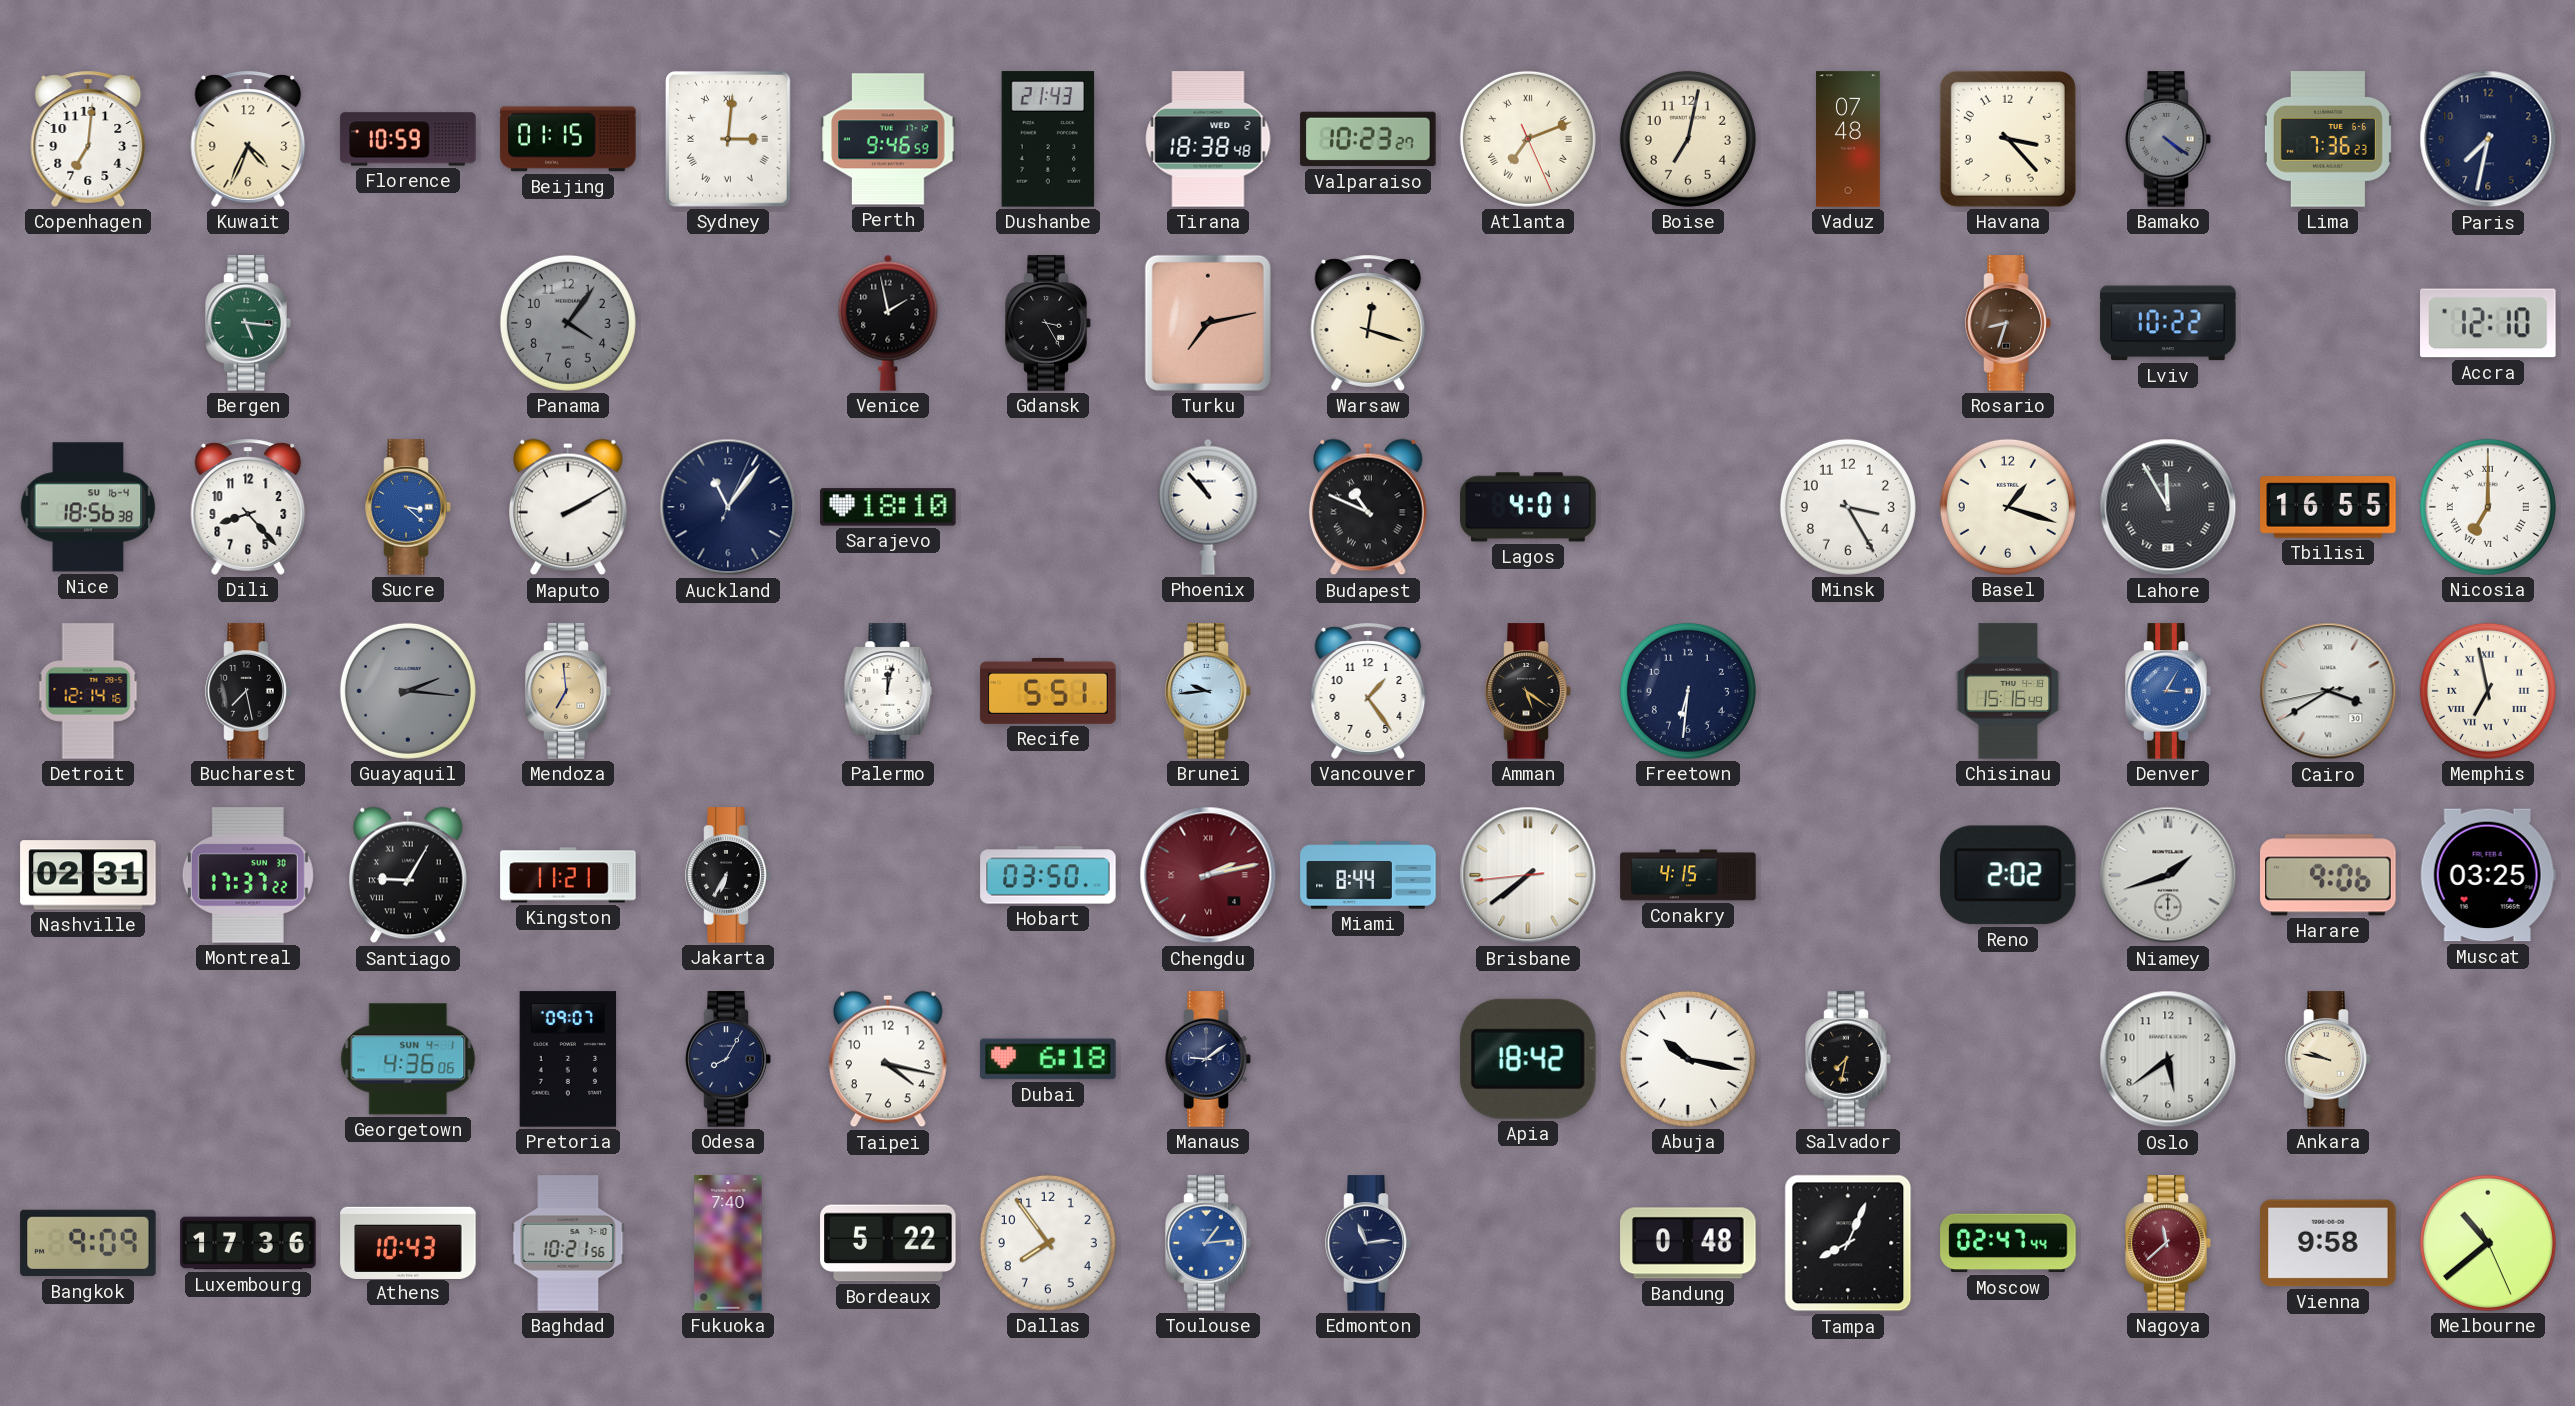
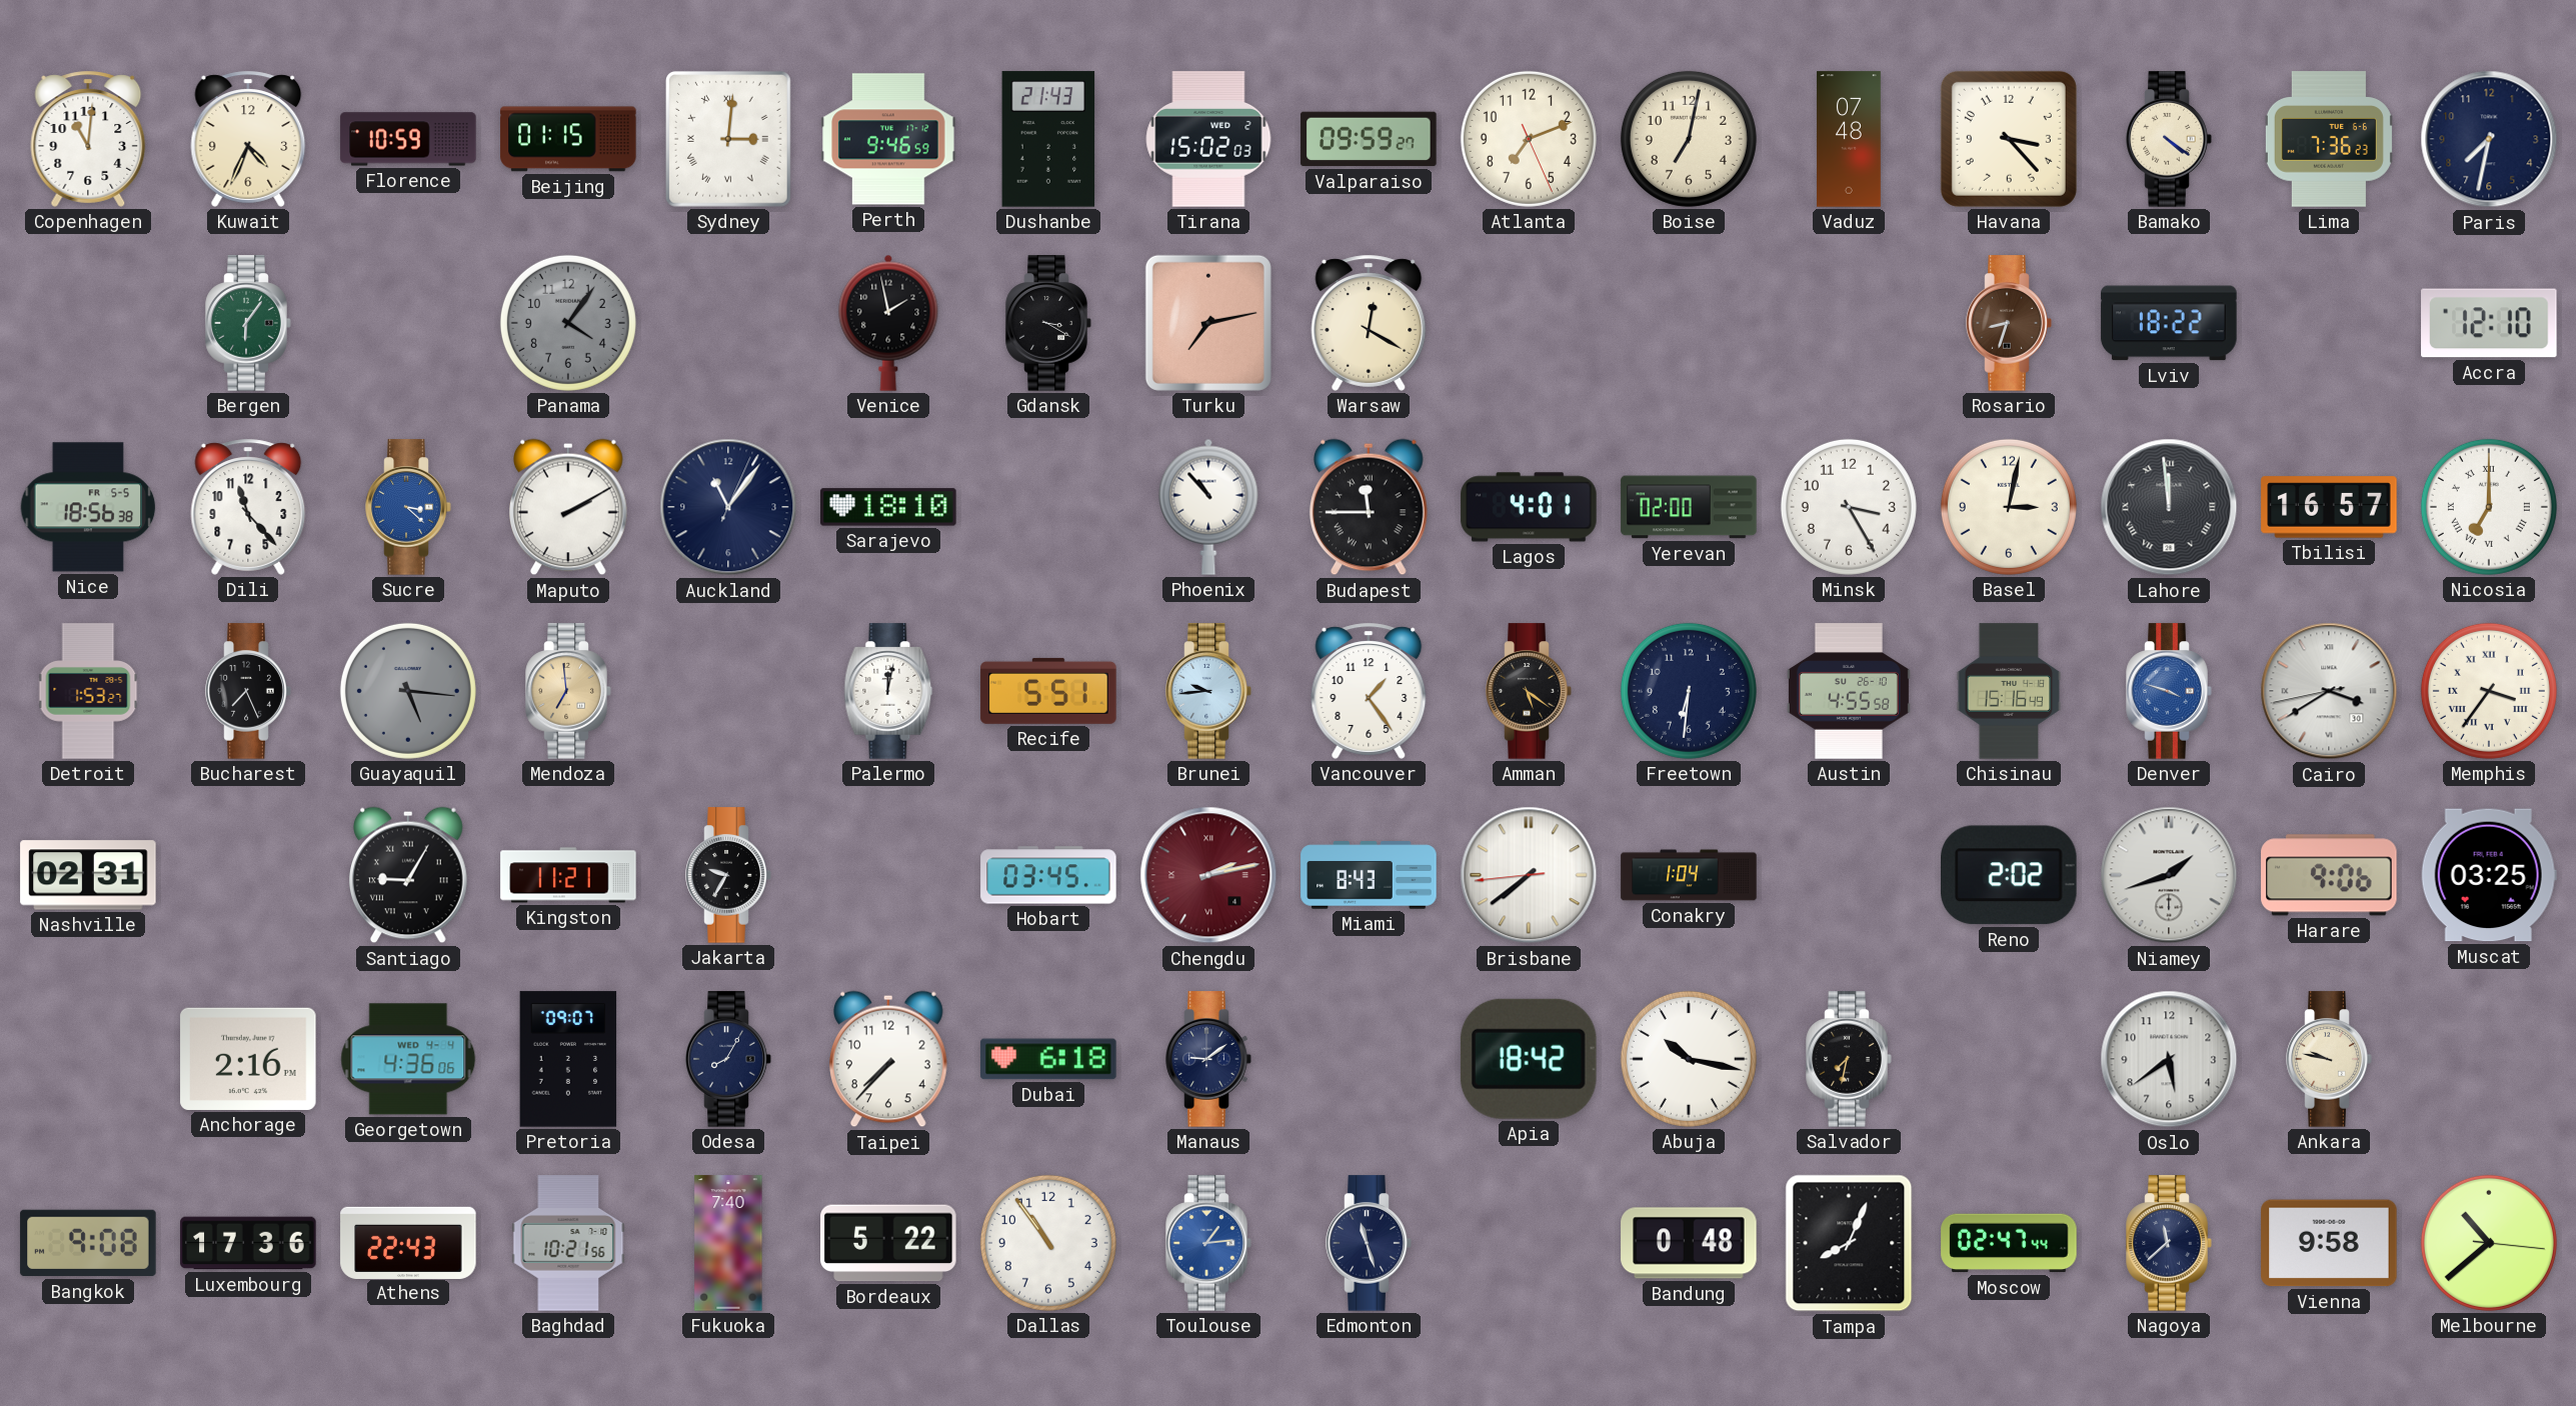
Copenhagen: 7:01 -> 11:01
Tirana: 18:38 -> 15:02
Valparaiso: 10:23 -> 09:59
Atlanta numerals: Roman -> Arabic
Bamako dial: grey -> cream
Bergen: 5:16 -> 6:06
Gdansk: 3:25 -> 3:20
Warsaw: 12:18 -> 12:20
Lviv: 10:22 -> 18:22
Nice date: SU 16-4 -> FR 5-5
Dili: 8:23 -> 11:23
Budapest: 10:49 -> 11:45
Yerevan: none -> 02:00
Basel: 1:18 -> 3:02
Lahore: 11:55 -> 11:59
Tbilisi: 16:55 -> 16:57
Detroit: 12:14 -> 1:53
Bucharest: 7:28 -> 7:26
Guayaquil: 2:16 -> 5:16
Austin: none -> 4:55
Denver: 3:05 -> 3:48
Memphis: 6:58 -> 3:36
Montreal: 17:37 -> none
Jakarta: 6:35 -> 9:35
Hobart: 03:50 -> 03:45
Miami: 8:44 -> 8:43
Conakry: 4:15 -> 1:04
Anchorage: none -> 2:16
Georgetown date: SUN 4-1 -> WED 4-4
Taipei: 4:17 -> 7:37
Bangkok: 9:09 -> 9:08
Athens: 10:43 -> 22:43
Dallas: 7:54 -> 10:54
Edmonton: 11:14 -> 11:27
Nagoya dial: burgundy -> navy
Melbourne: 10:38:26 -> 10:38:16
